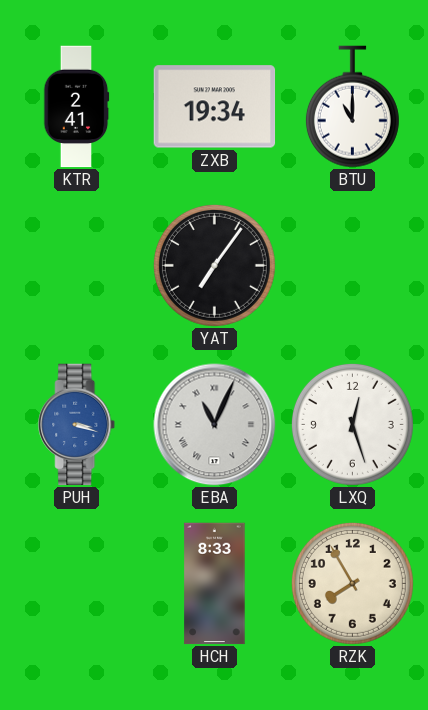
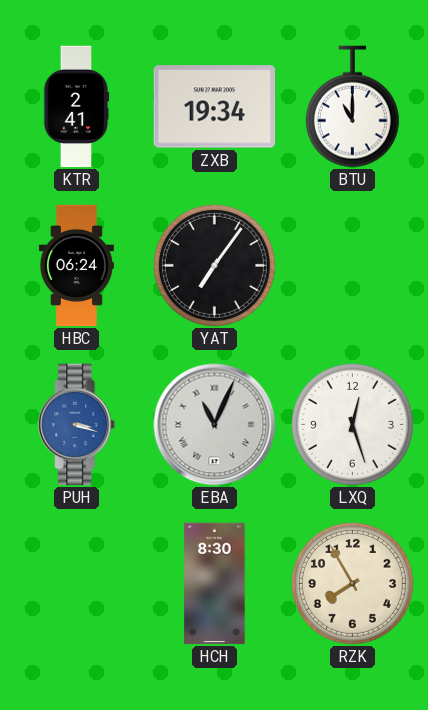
HBC: none -> 06:24
HCH: 8:33 -> 8:30
